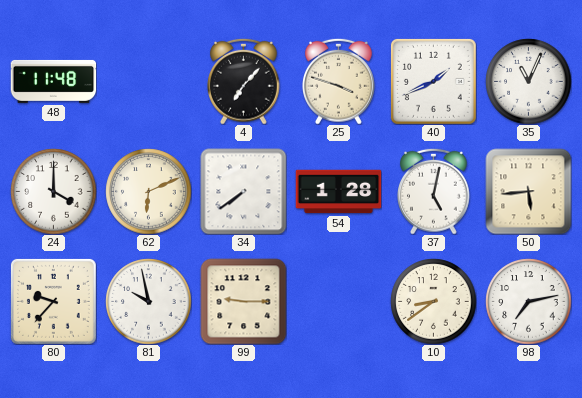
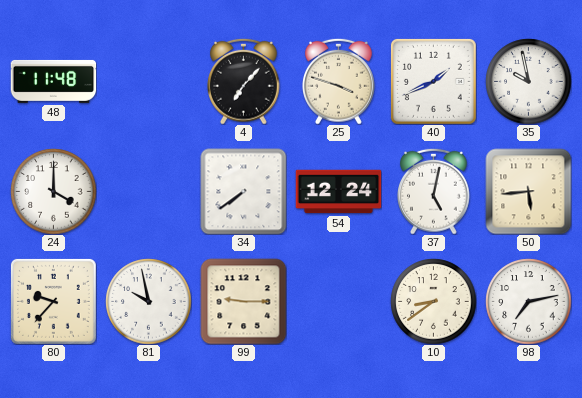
35: 11:04 -> 9:58
62: 6:11 -> none
54: 1:28 -> 12:24
